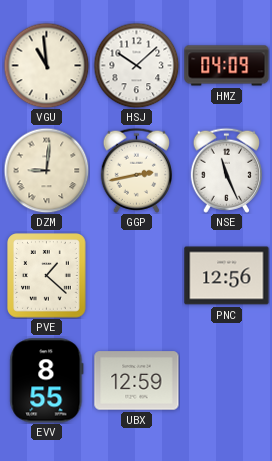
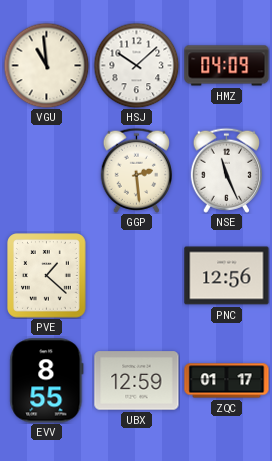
DZM: 9:01 -> none
GGP: 2:43 -> 2:29
ZQC: none -> 01:17
